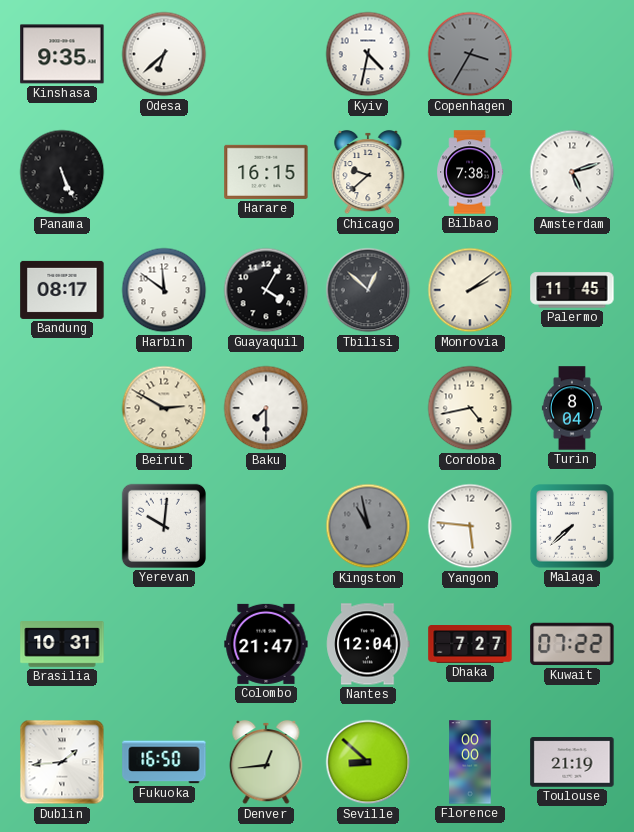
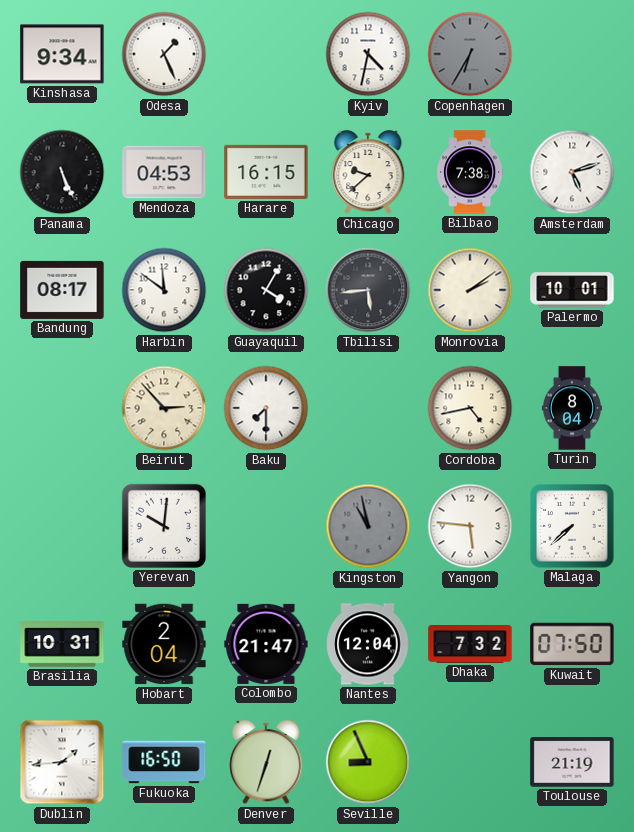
Kinshasa: 9:35 -> 9:34
Odesa: 6:38 -> 1:26
Copenhagen: 3:35 -> 6:35
Mendoza: none -> 04:53
Tbilisi: 12:52 -> 5:44
Palermo: 11:45 -> 10:01
Beirut: 2:50 -> 2:53
Hobart: none -> 2:04
Dhaka: 7:27 -> 7:32
Kuwait: 07:22 -> 07:50
Denver: 12:44 -> 12:33
Seville: 8:52 -> 8:56
Florence: 00:00 -> none
